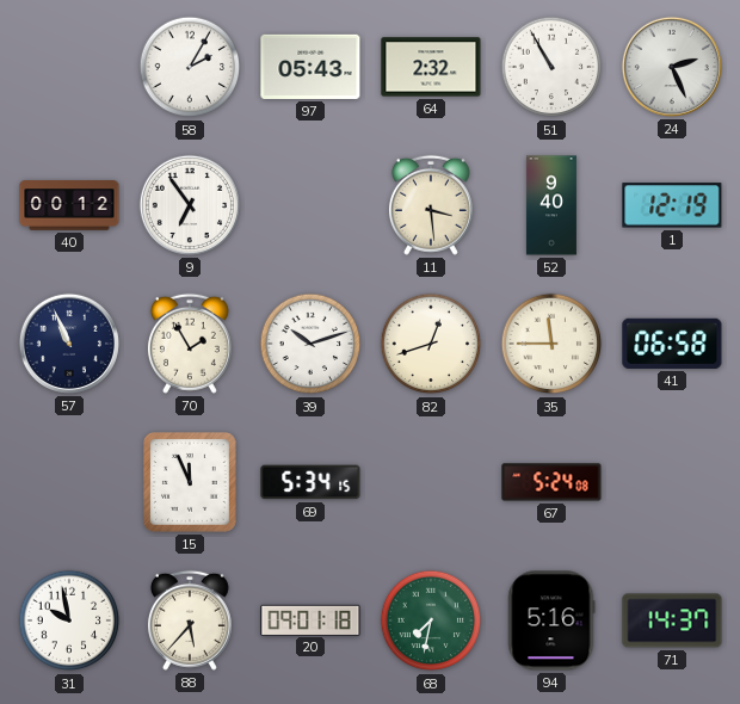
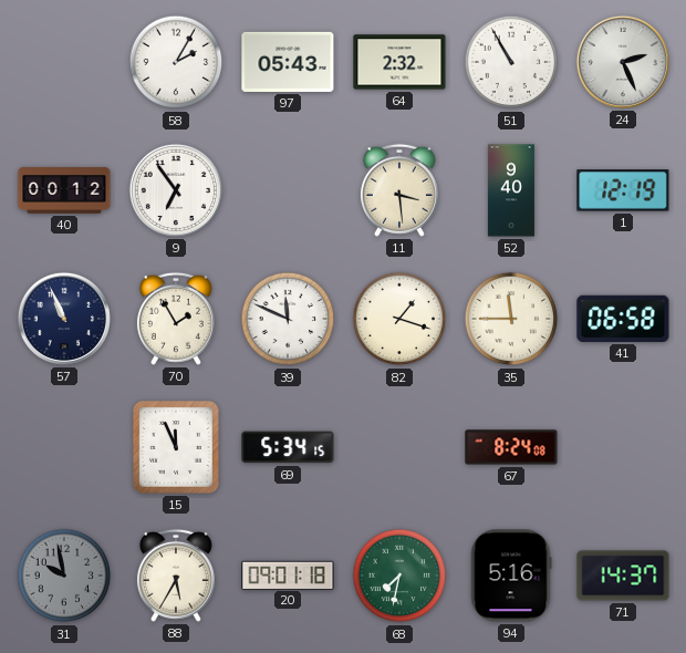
39: 10:12 -> 11:49
82: 12:42 -> 1:18
67: 5:24 -> 8:24
31 dial: white -> grey
88: 5:37 -> 5:35
